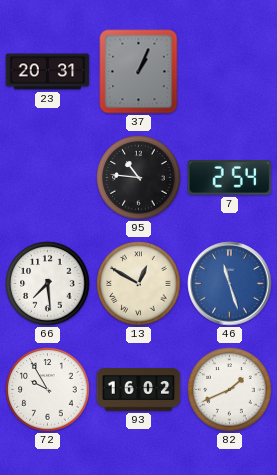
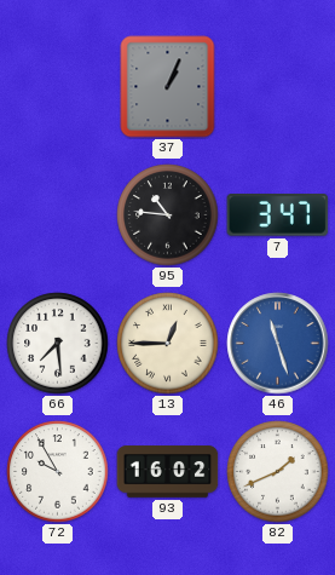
23: 20:31 -> none
7: 2:54 -> 3:47
13: 12:50 -> 12:45
